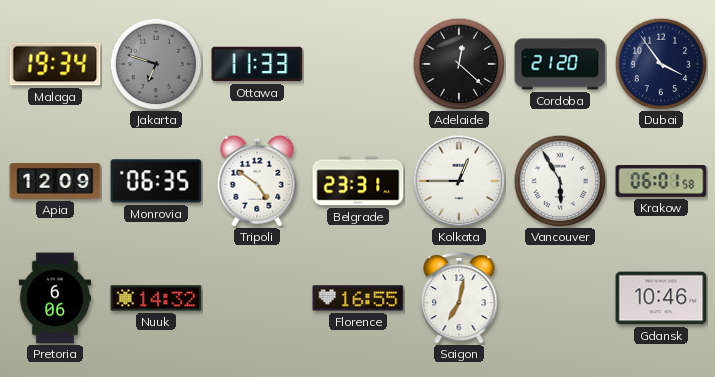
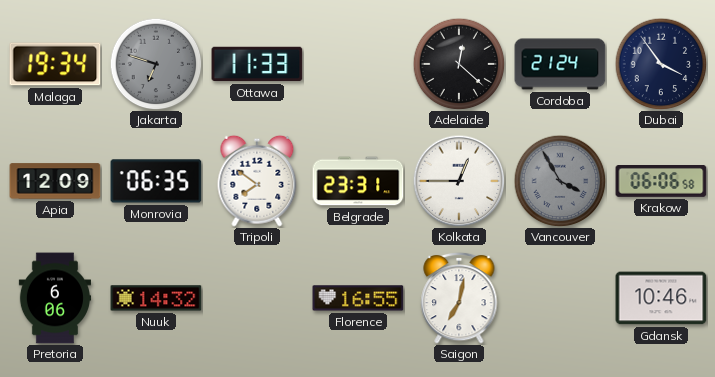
Cordoba: 21:20 -> 21:24
Tripoli: 4:51 -> 7:51
Vancouver: 5:55 -> 3:55
Vancouver dial: white -> grey
Krakow: 06:01 -> 06:06
